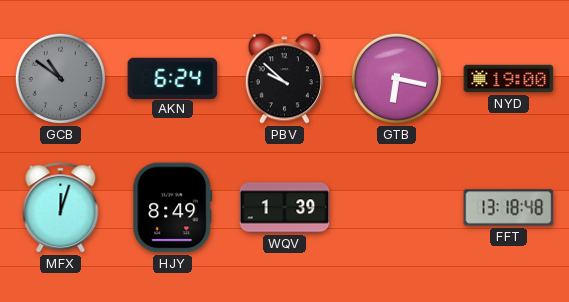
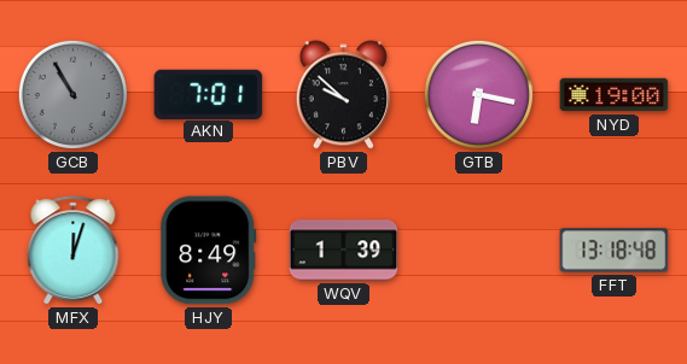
GCB: 10:51 -> 10:55
AKN: 6:24 -> 7:01
